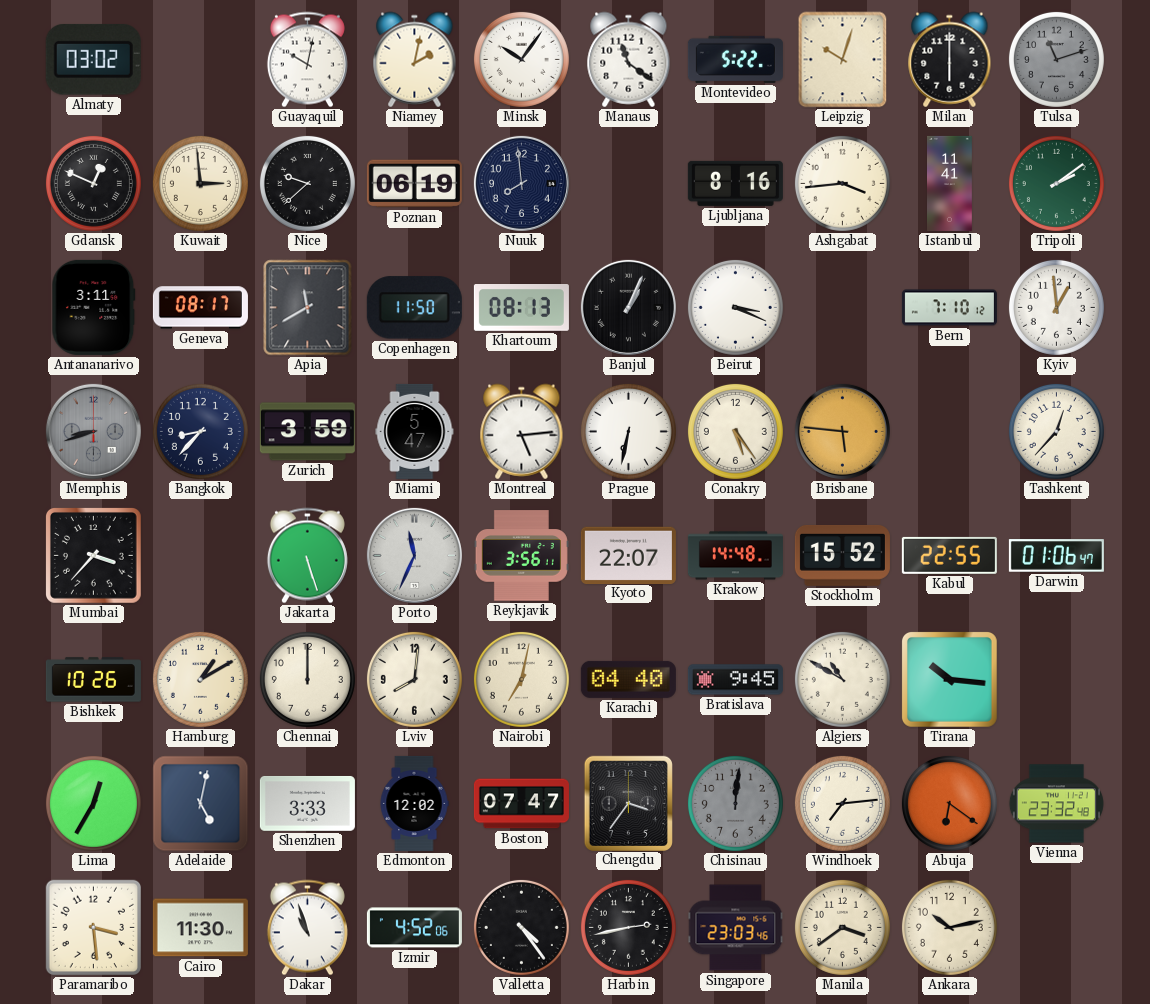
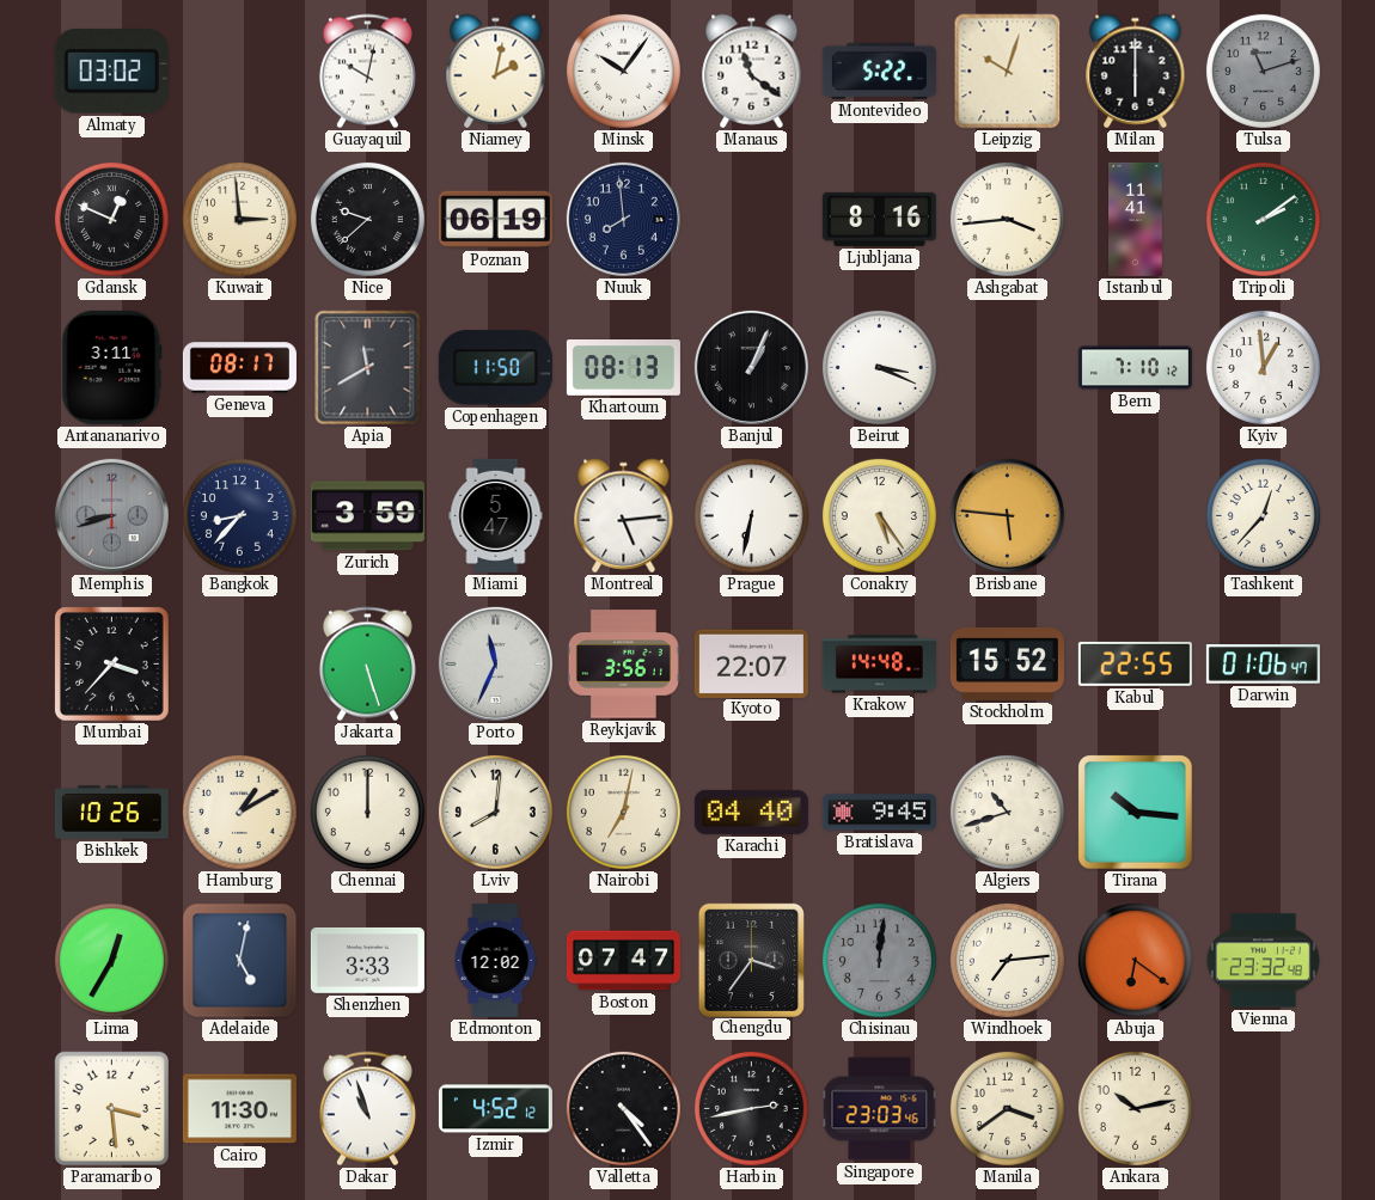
Algiers: 10:50 -> 10:42
Izmir: 4:52:06 -> 4:52:12
